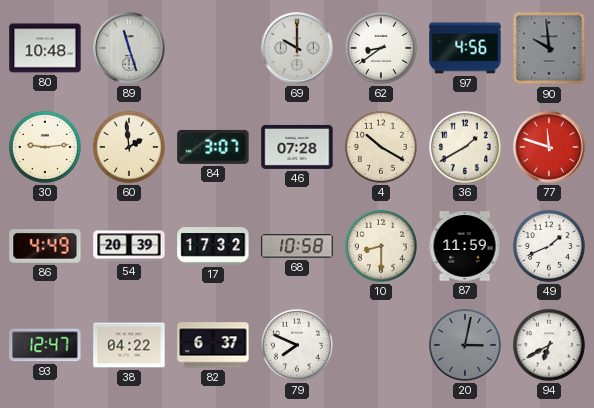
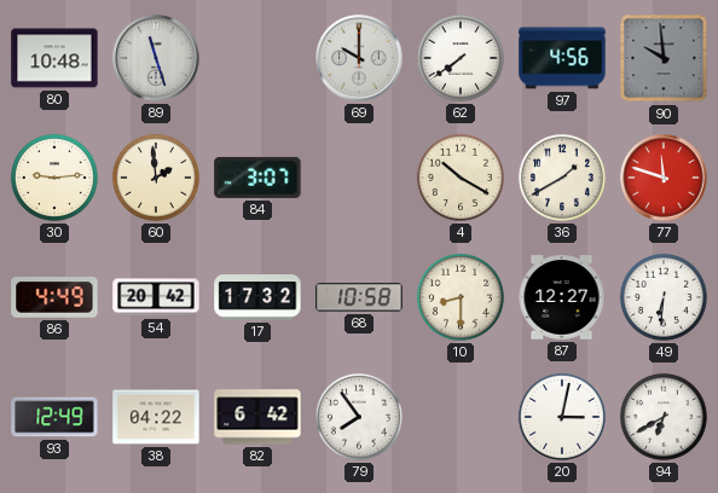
62: 8:39 -> 7:39
46: 07:28 -> none
54: 20:39 -> 20:42
87: 11:59 -> 12:27
49: 1:41 -> 6:31
93: 12:47 -> 12:49
82: 6:37 -> 6:42
79: 7:49 -> 7:54
20 dial: grey -> white
